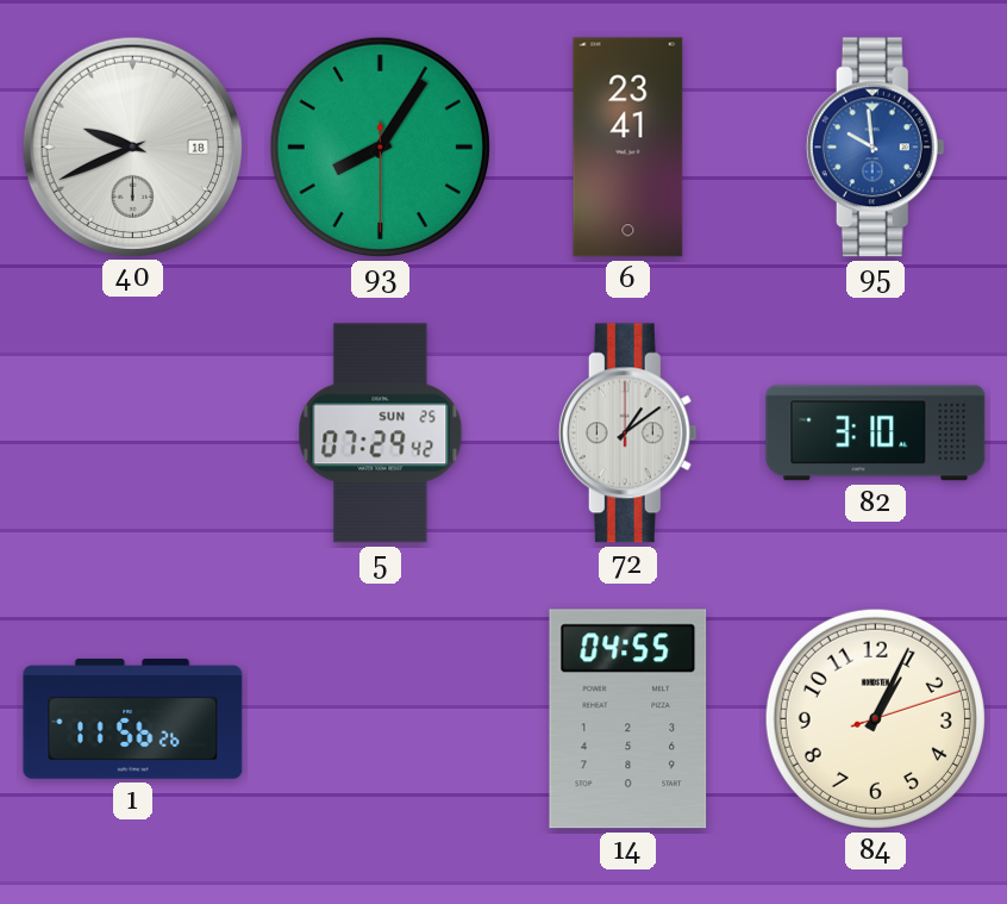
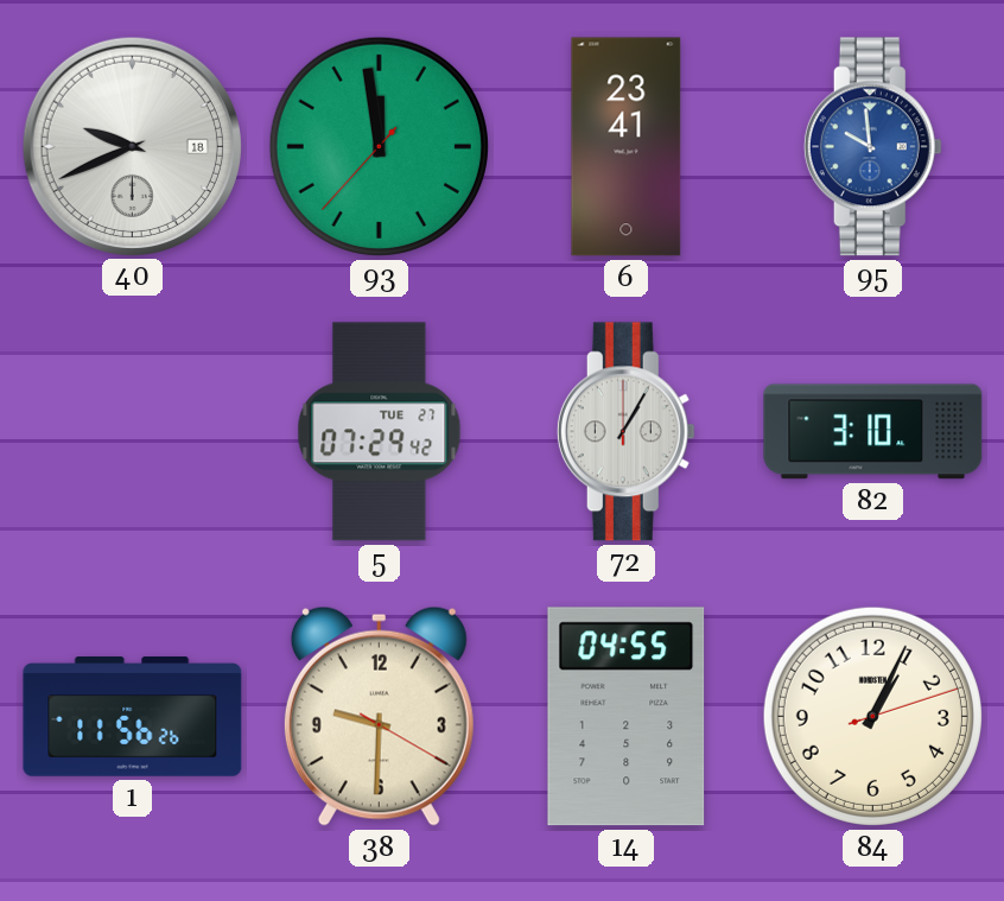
93: 8:05 -> 11:58
5 date: SUN 25 -> TUE 27
72: 1:09 -> 1:05
38: none -> 9:30
